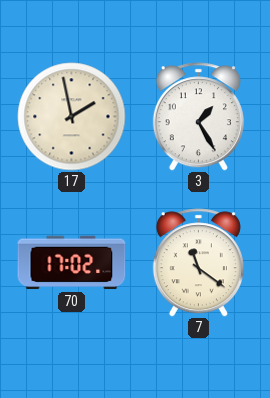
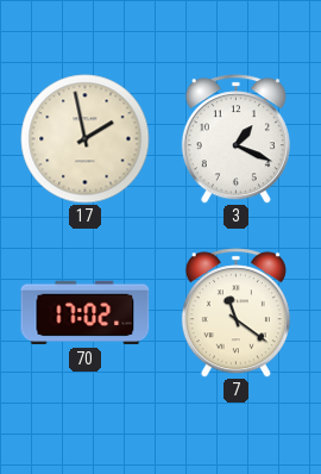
3: 1:25 -> 1:19
